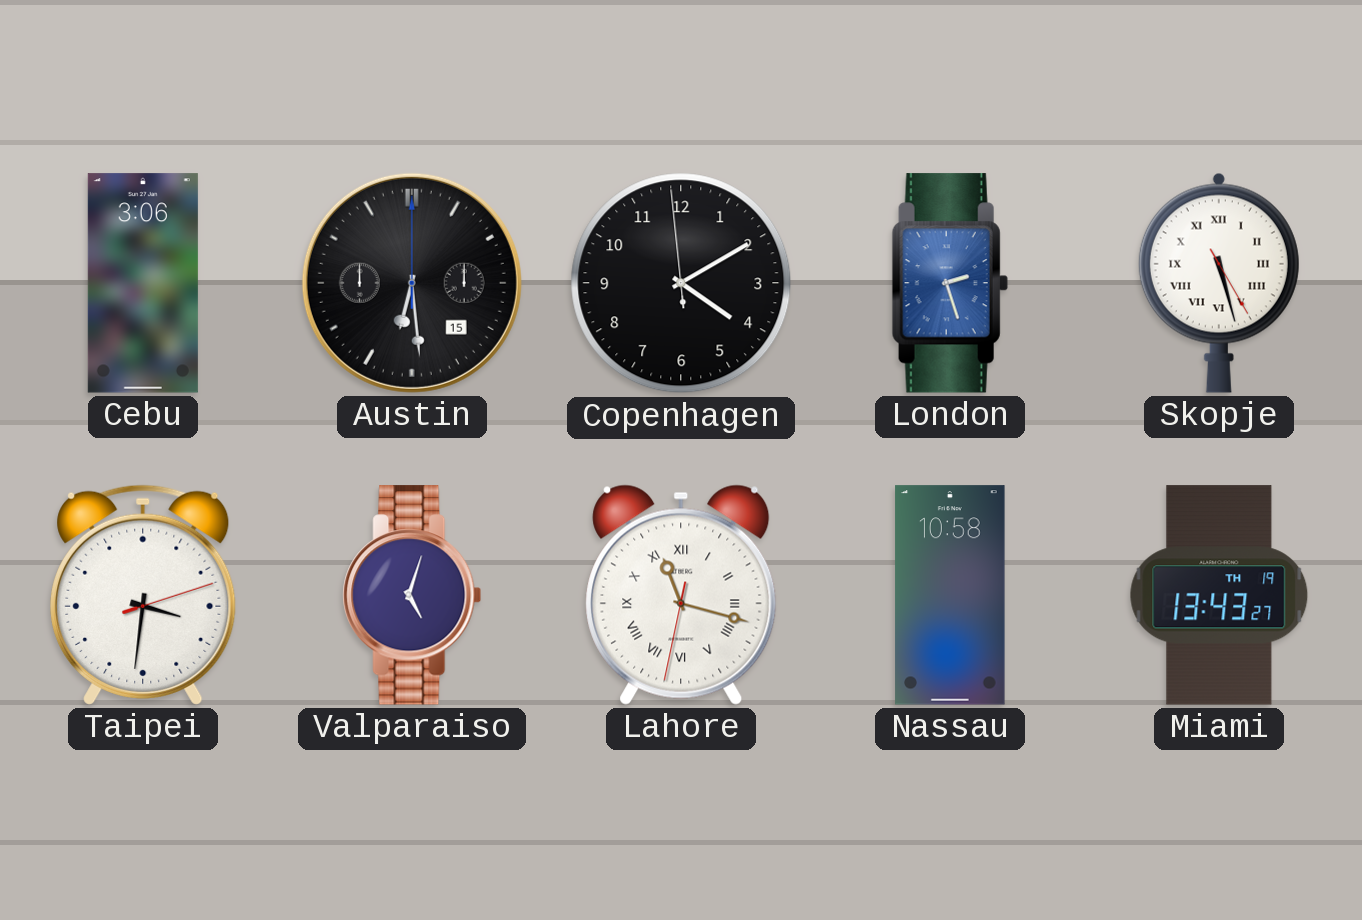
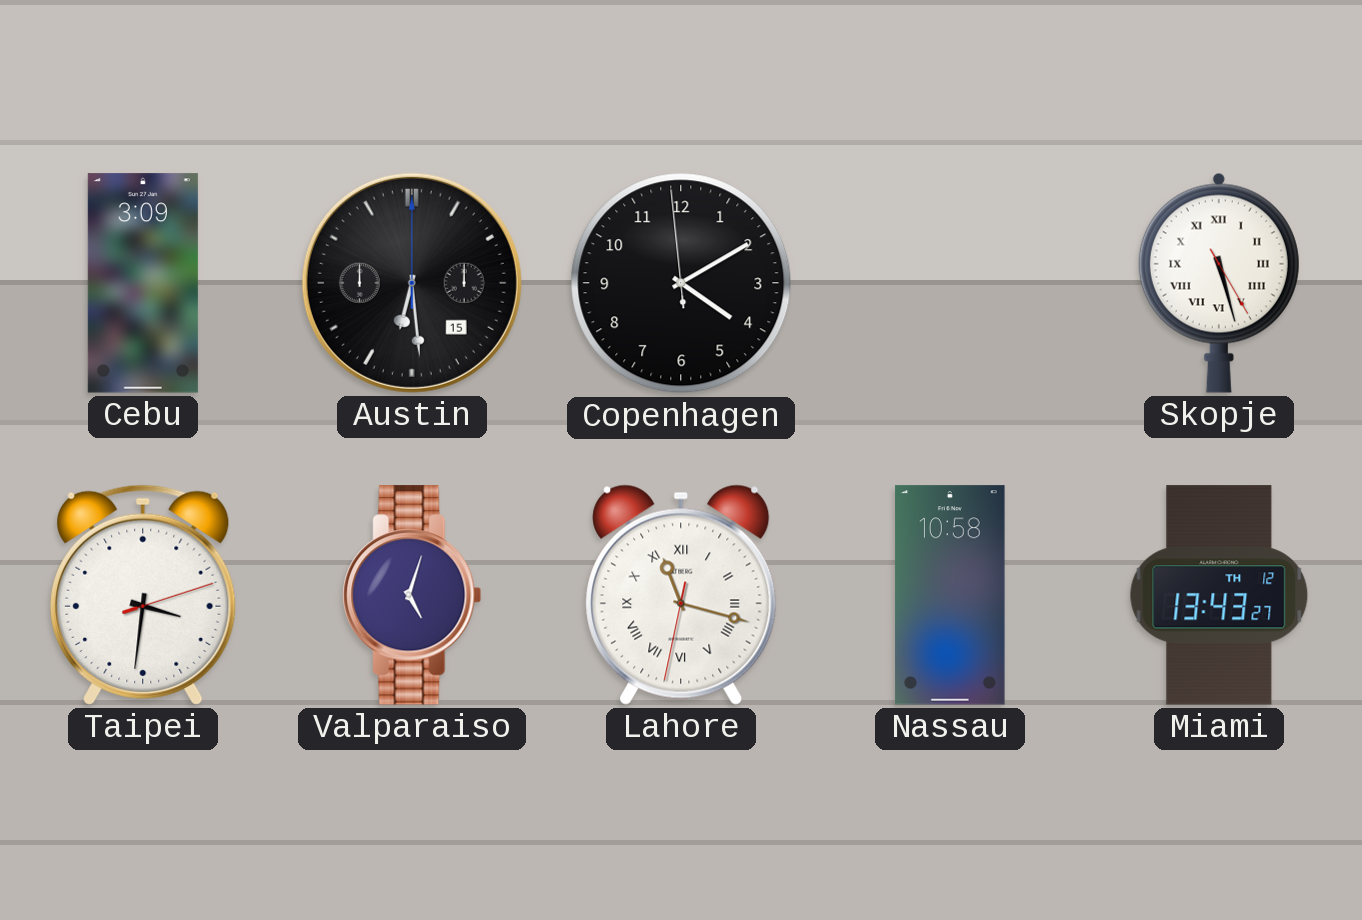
Cebu: 3:06 -> 3:09
London: 2:27 -> none
Miami date: TH 19 -> TH 12
